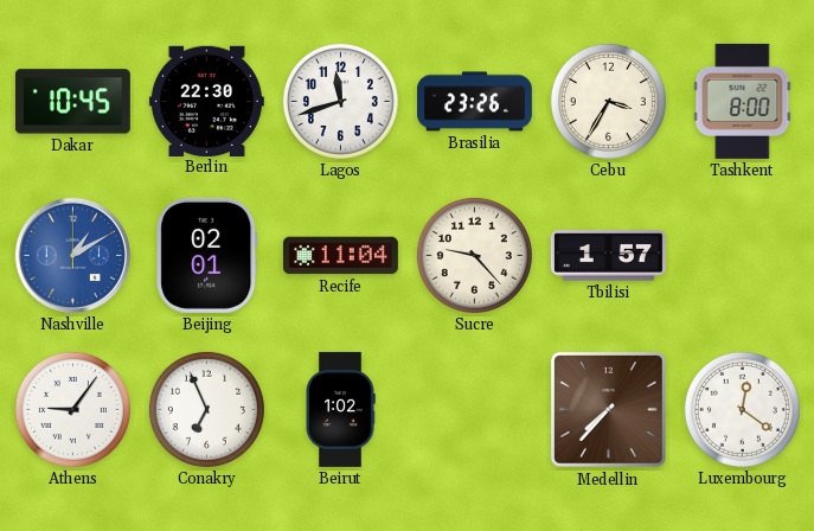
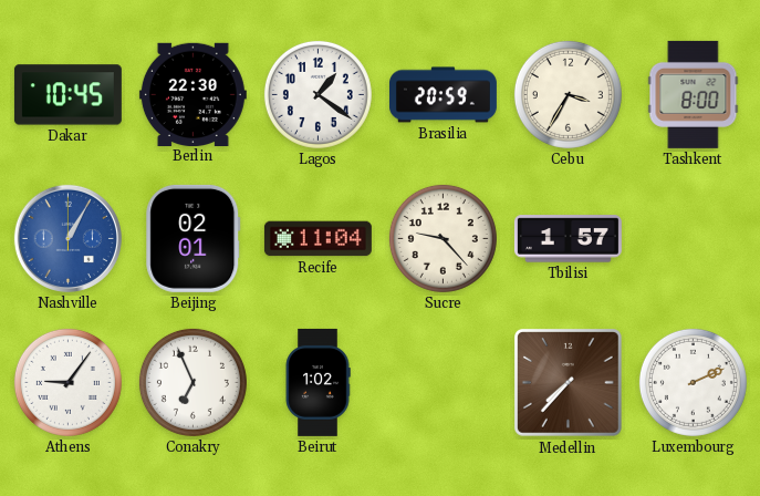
Lagos: 11:42 -> 1:21
Brasilia: 23:26 -> 20:59
Nashville: 1:10 -> 1:05
Luxembourg: 12:21 -> 2:11
